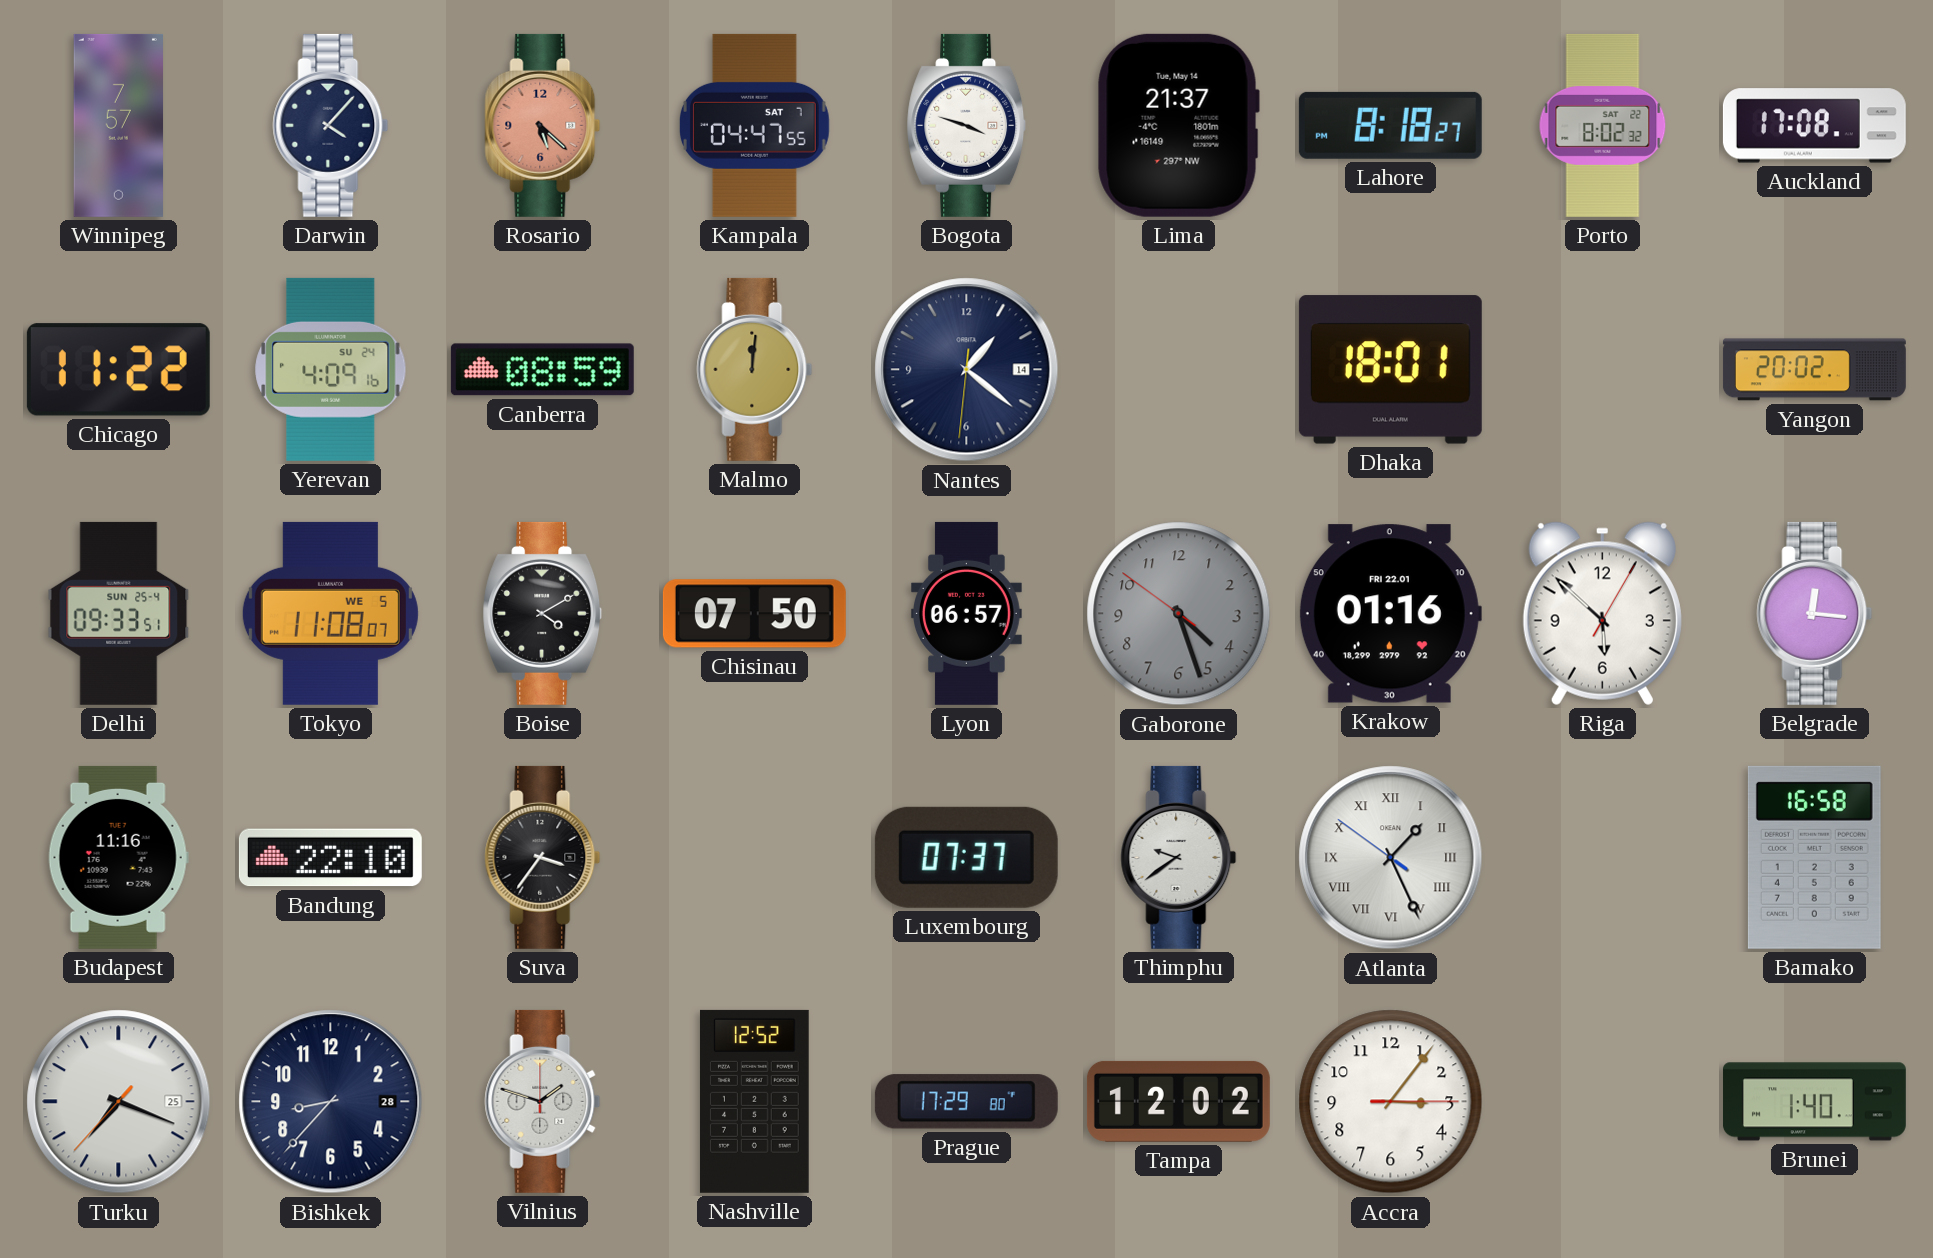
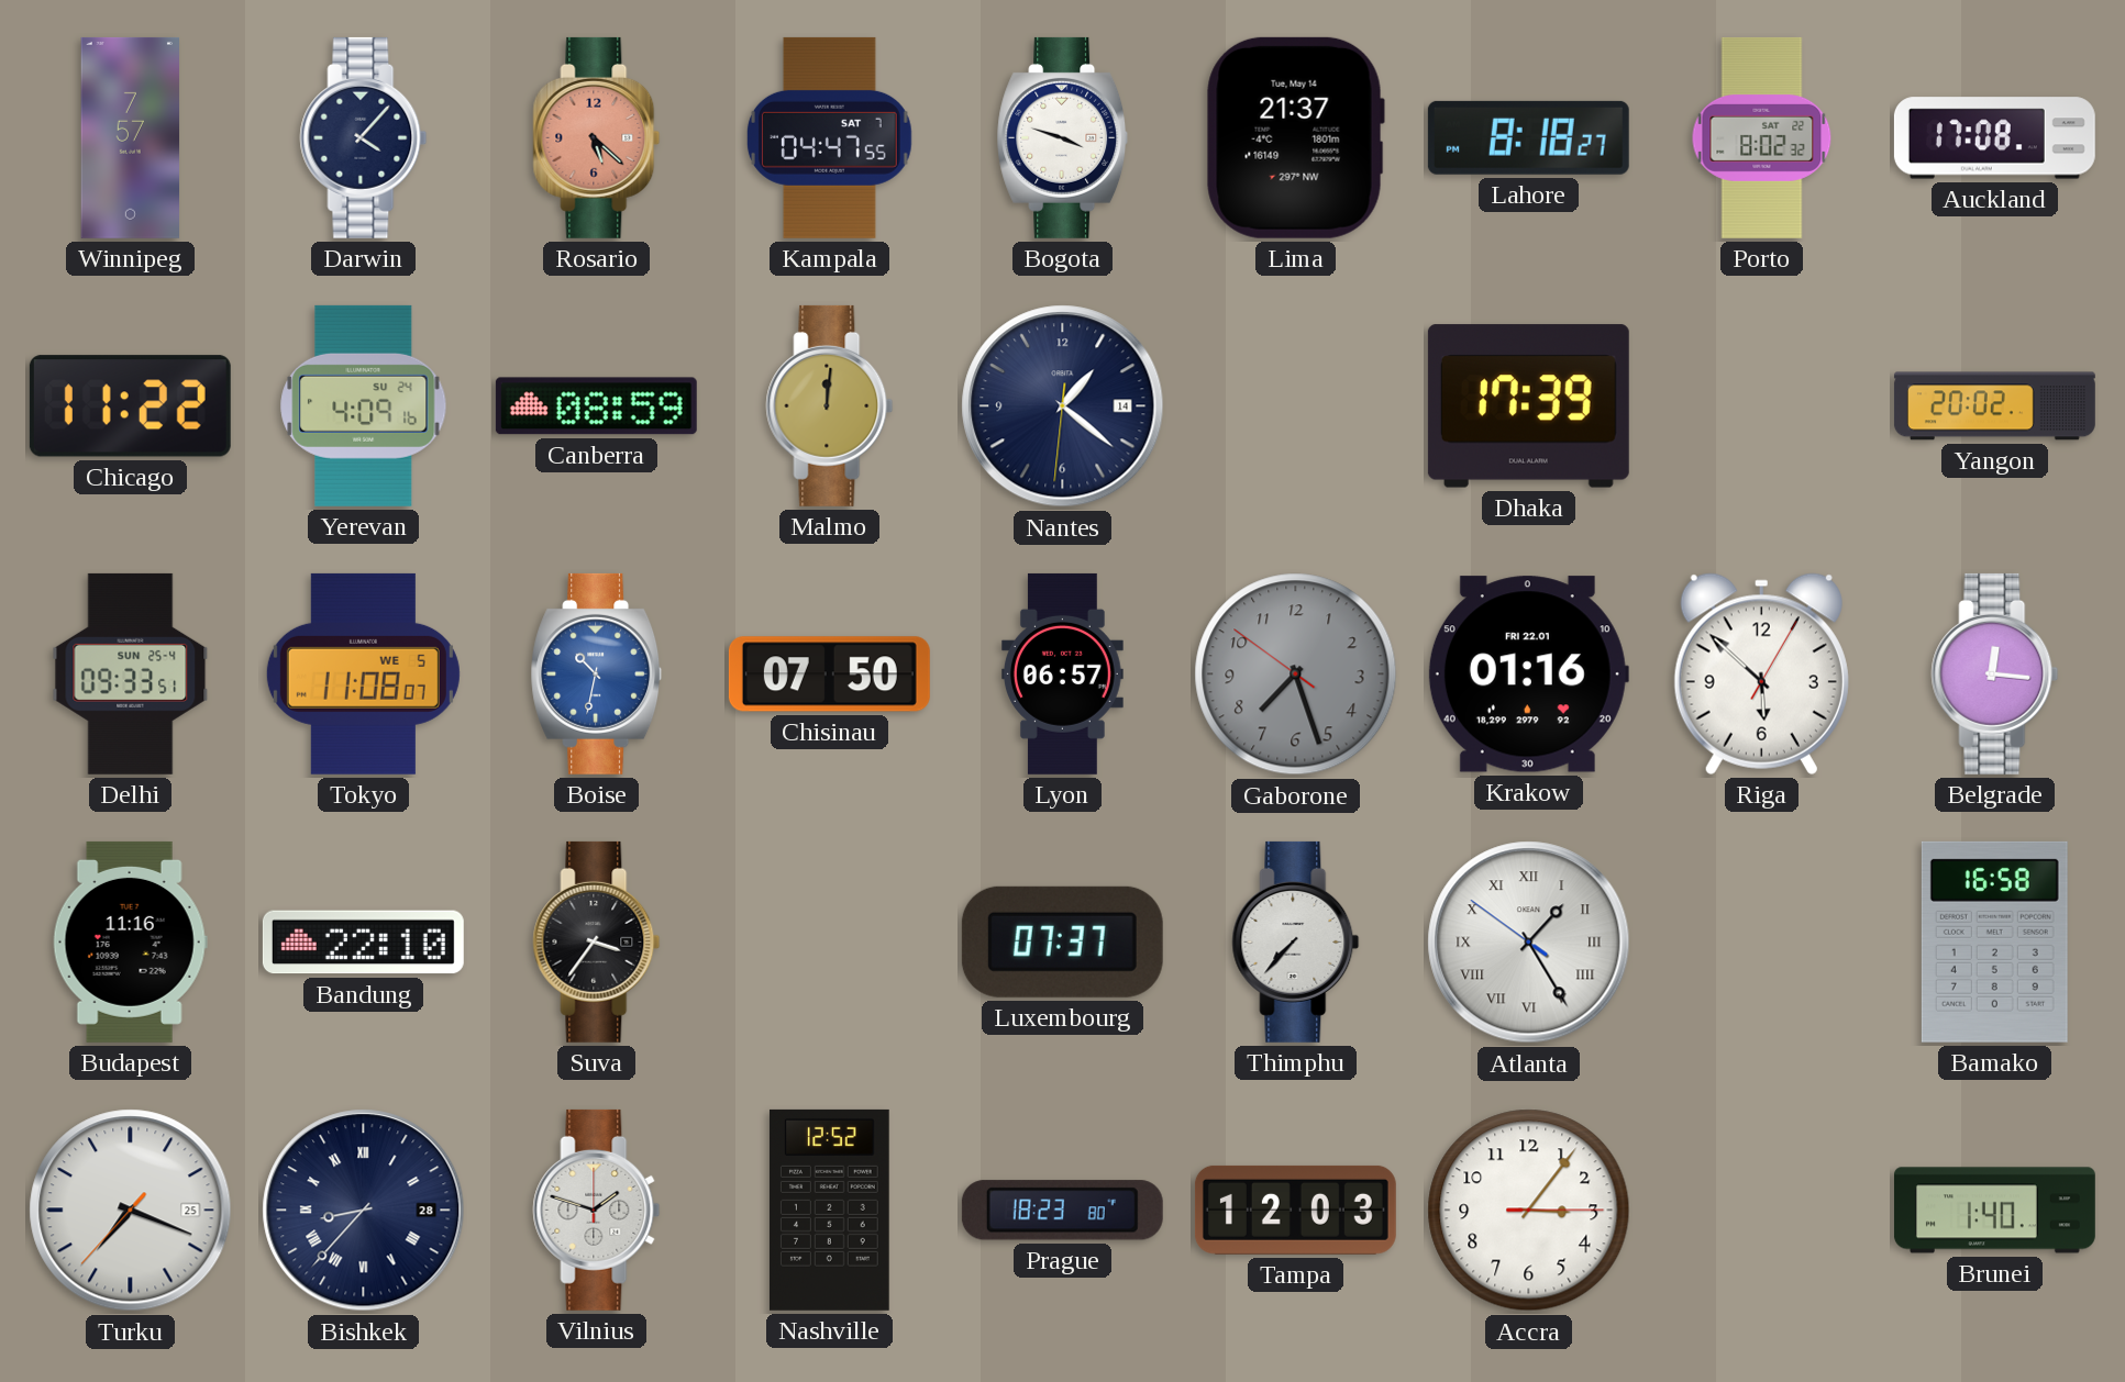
Dhaka: 18:01 -> 17:39
Boise: 4:10 -> 10:32
Boise dial: black -> blue
Gaborone: 4:26 -> 7:26
Thimphu: 9:39 -> 7:37
Atlanta: 1:25 -> 1:24
Bishkek numerals: Arabic -> Roman
Prague: 17:29 -> 18:23
Tampa: 12:02 -> 12:03
